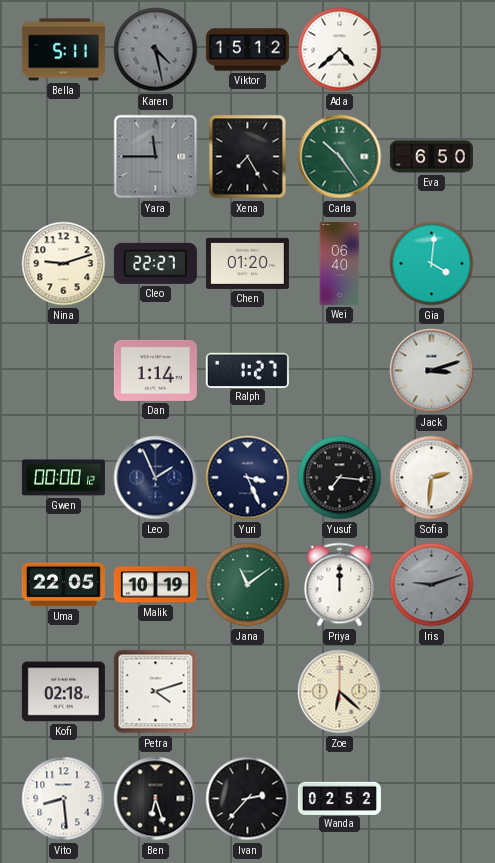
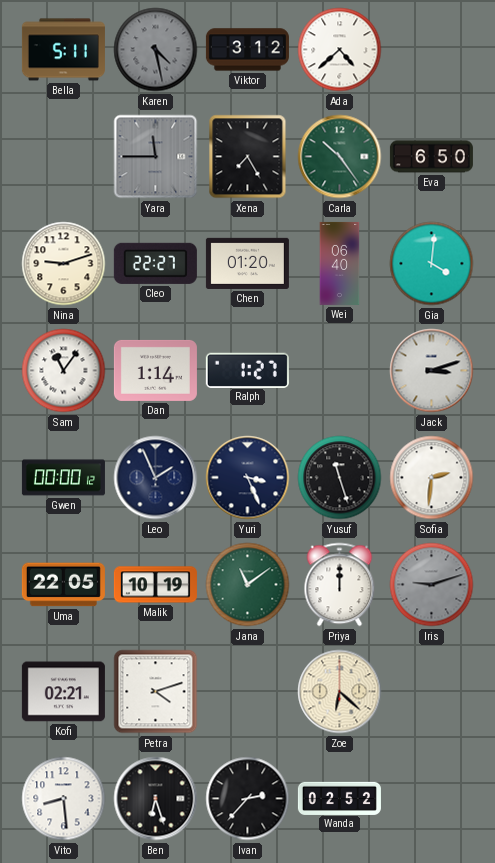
Viktor: 15:12 -> 3:12
Sam: none -> 11:06
Yusuf: 7:16 -> 11:27
Kofi: 02:18 -> 02:21
